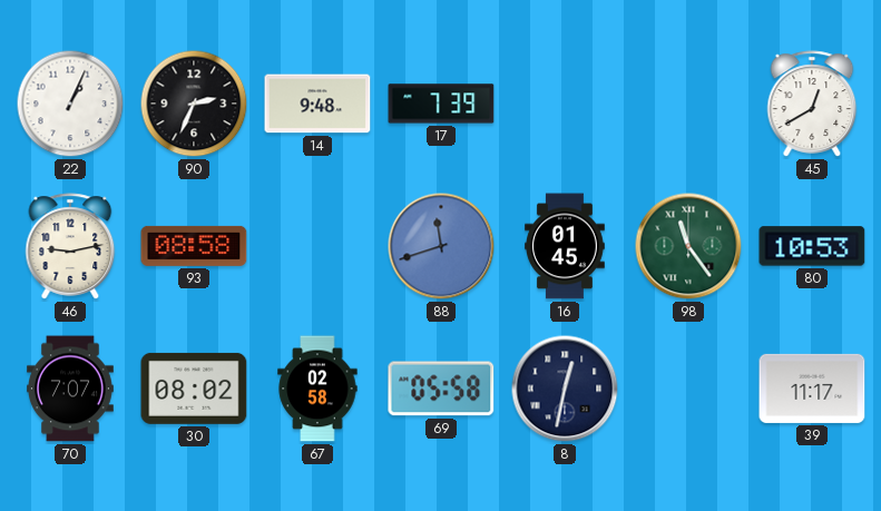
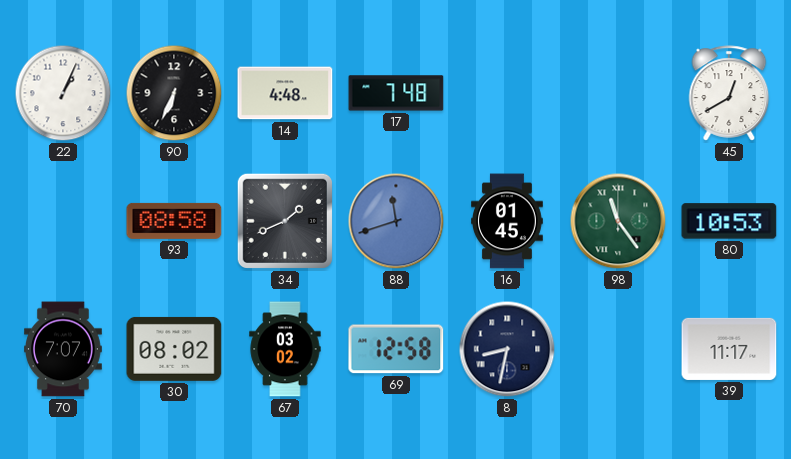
90: 2:34 -> 6:34
14: 9:48 -> 4:48
17: 7:39 -> 7:48
46: 9:13 -> none
34: none -> 1:41
67: 02:58 -> 03:02
69: 05:58 -> 12:58
8: 12:32 -> 8:32
